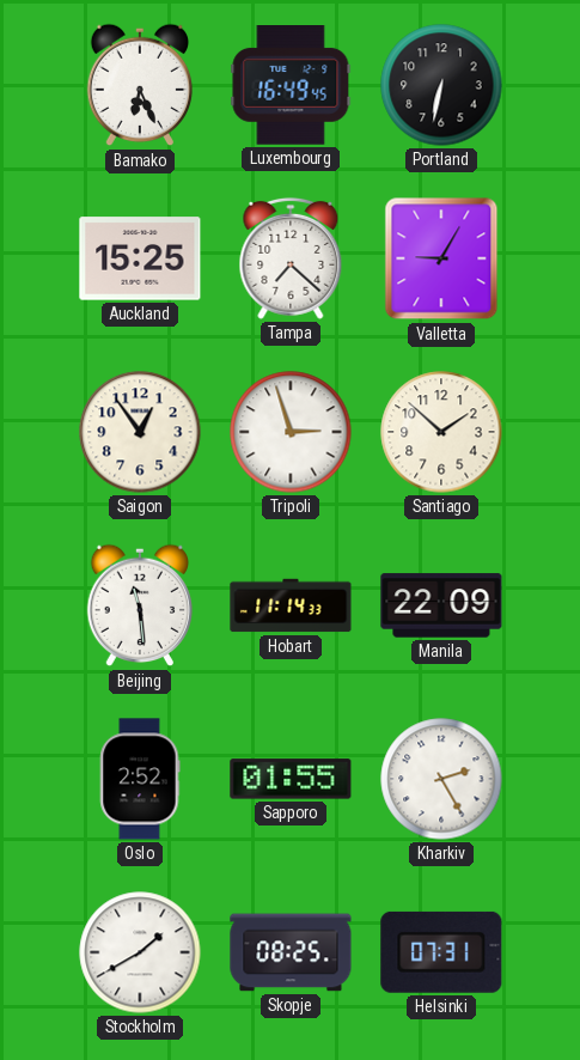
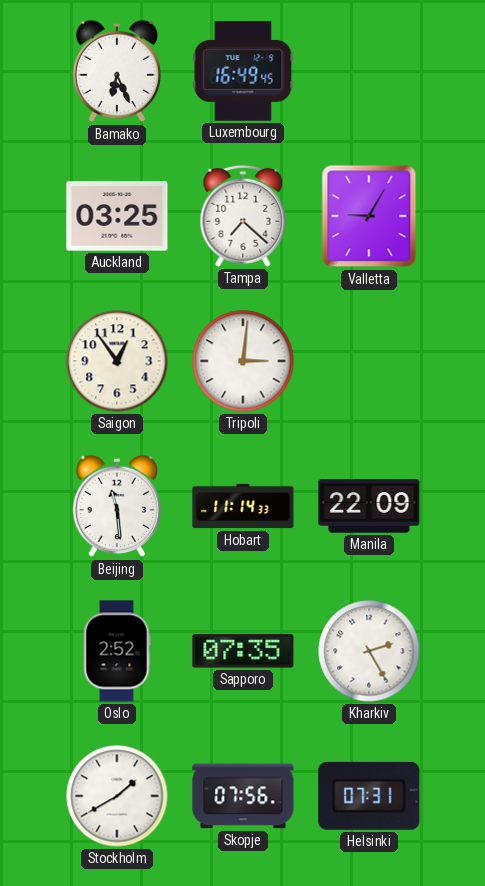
Portland: 6:32 -> none
Auckland: 15:25 -> 03:25
Tripoli: 2:57 -> 3:01
Santiago: 1:52 -> none
Sapporo: 01:55 -> 07:35
Skopje: 08:25 -> 07:56
